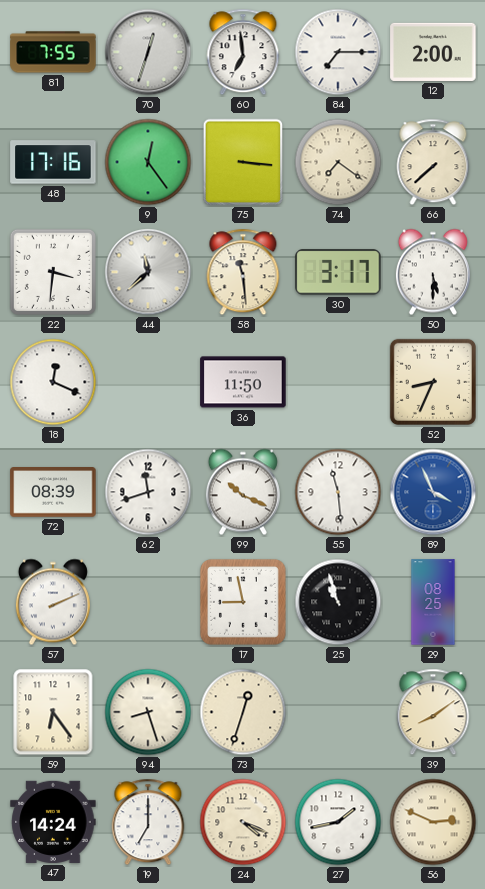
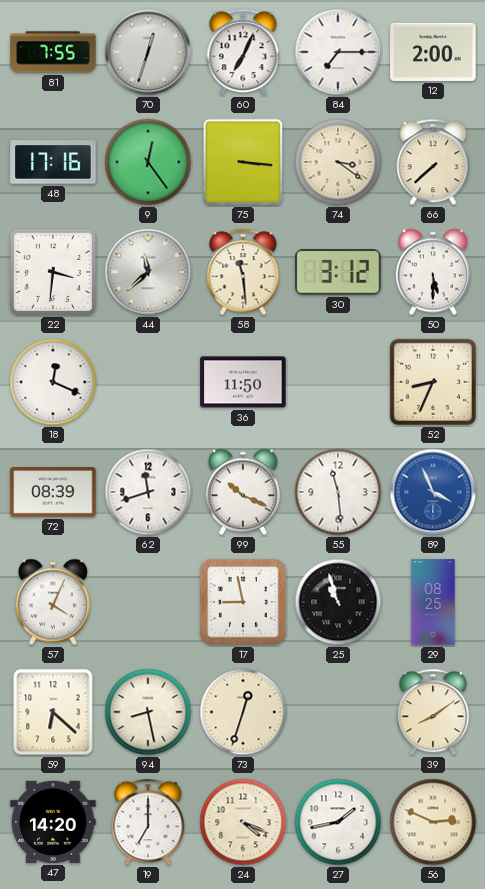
60: 6:59 -> 7:04
74: 7:21 -> 3:21
30: 3:17 -> 3:12
57: 2:11 -> 4:04
59: 6:24 -> 6:22
94: 8:27 -> 8:28
47: 14:24 -> 14:20
